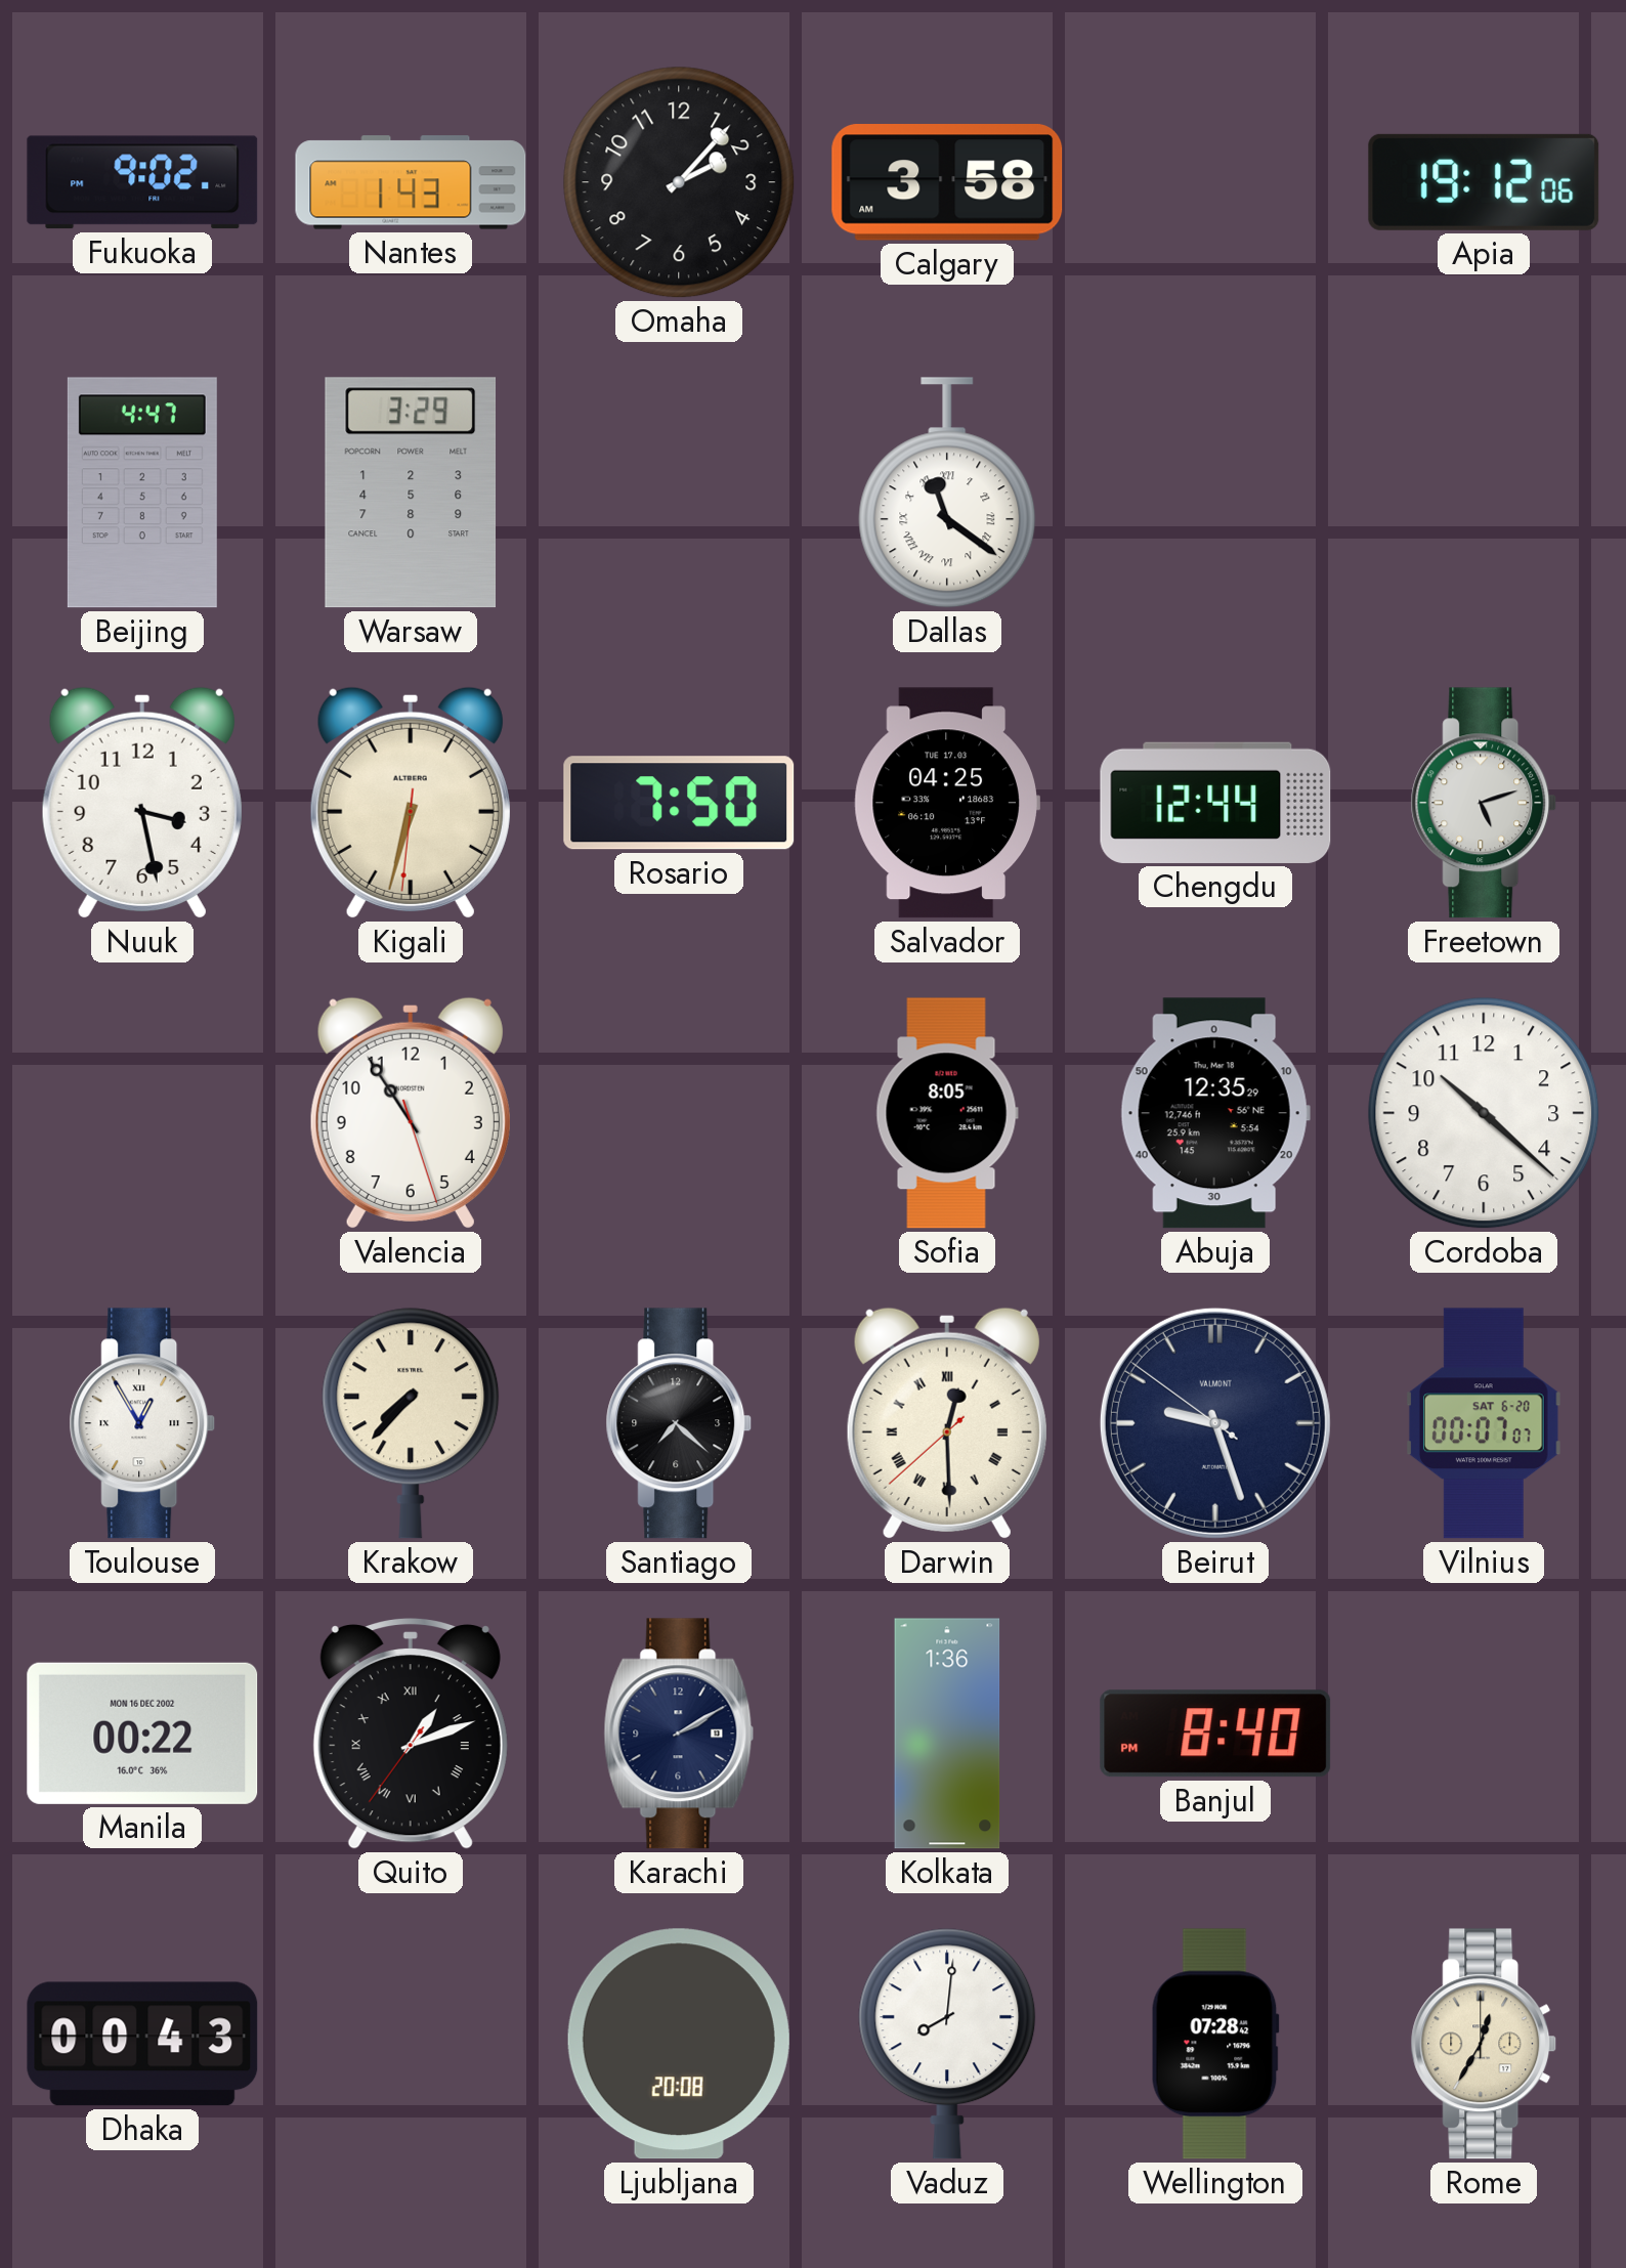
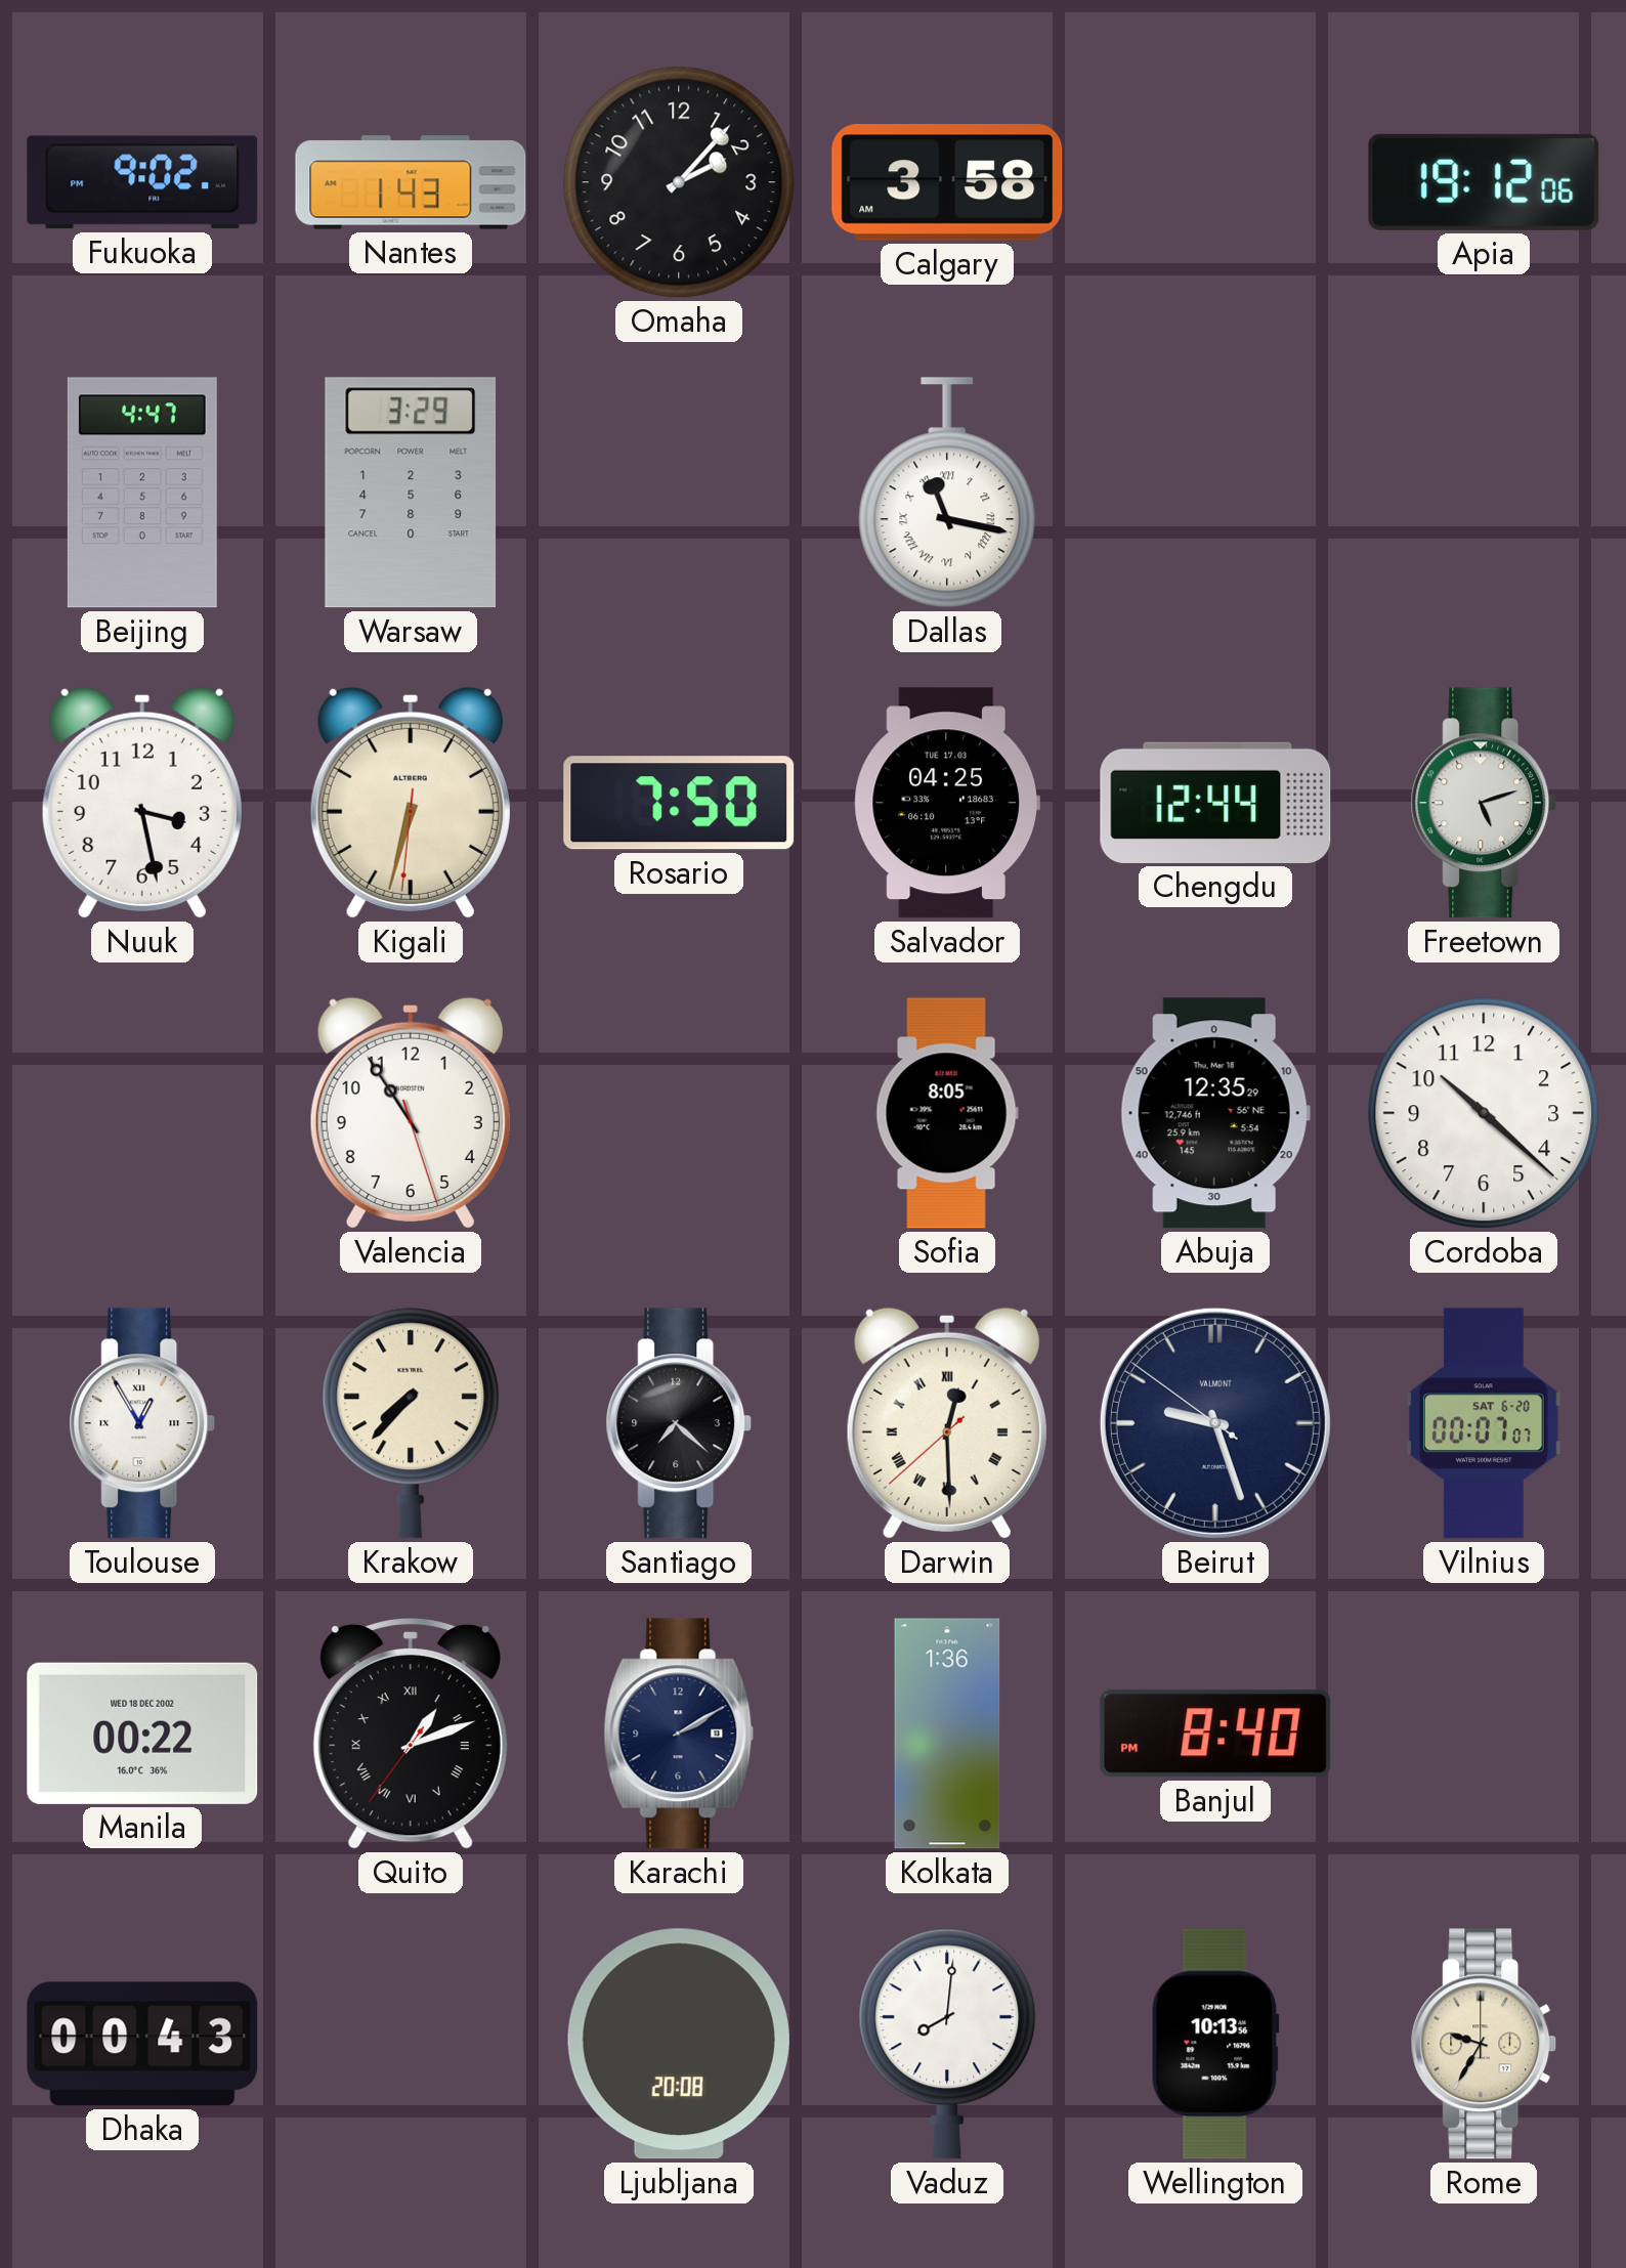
Dallas: 11:21 -> 11:17
Manila date: MON 16 DEC 2002 -> WED 18 DEC 2002
Wellington: 07:28 -> 10:13
Rome: 12:35 -> 9:35
